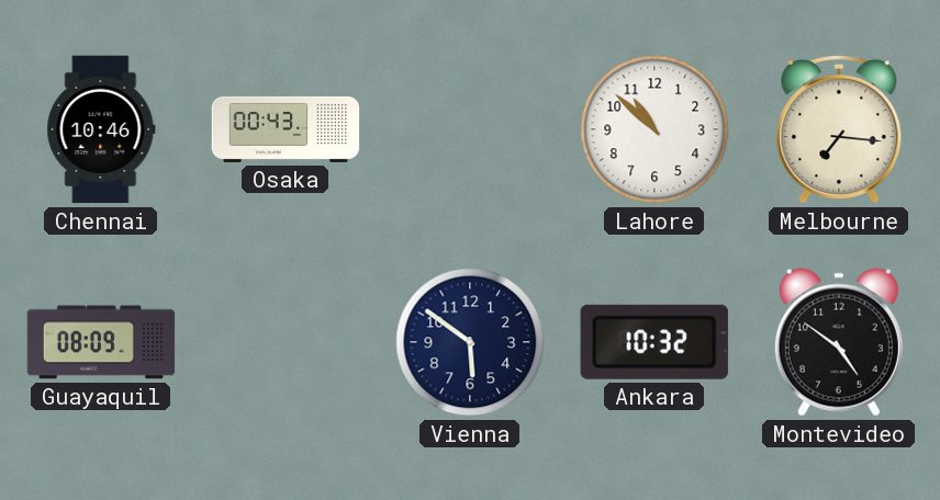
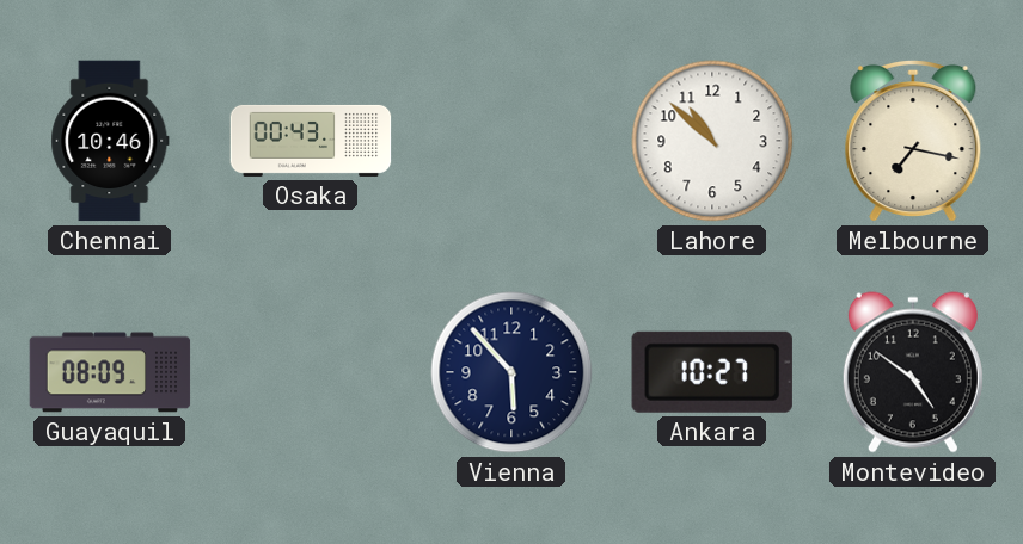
Melbourne: 7:16 -> 7:17
Vienna: 5:51 -> 5:53
Ankara: 10:32 -> 10:27
